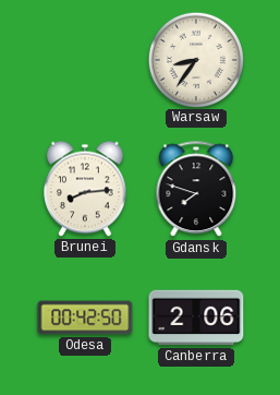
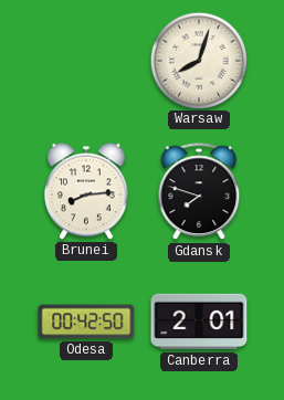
Warsaw: 8:36 -> 8:03
Canberra: 2:06 -> 2:01
